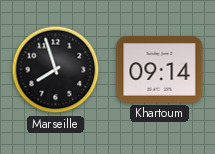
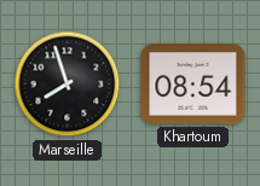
Khartoum: 09:14 -> 08:54
